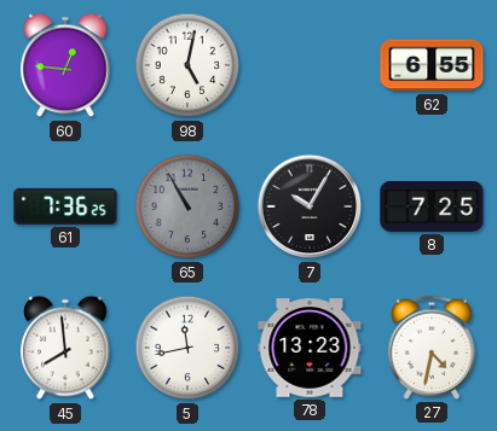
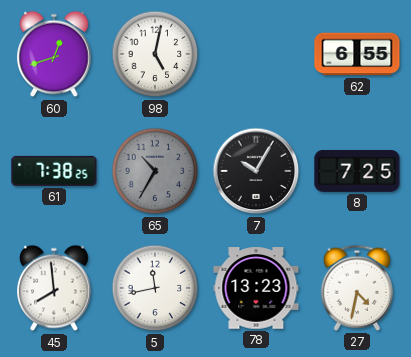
60: 12:46 -> 12:42
61: 7:36 -> 7:38
65: 10:55 -> 10:35
